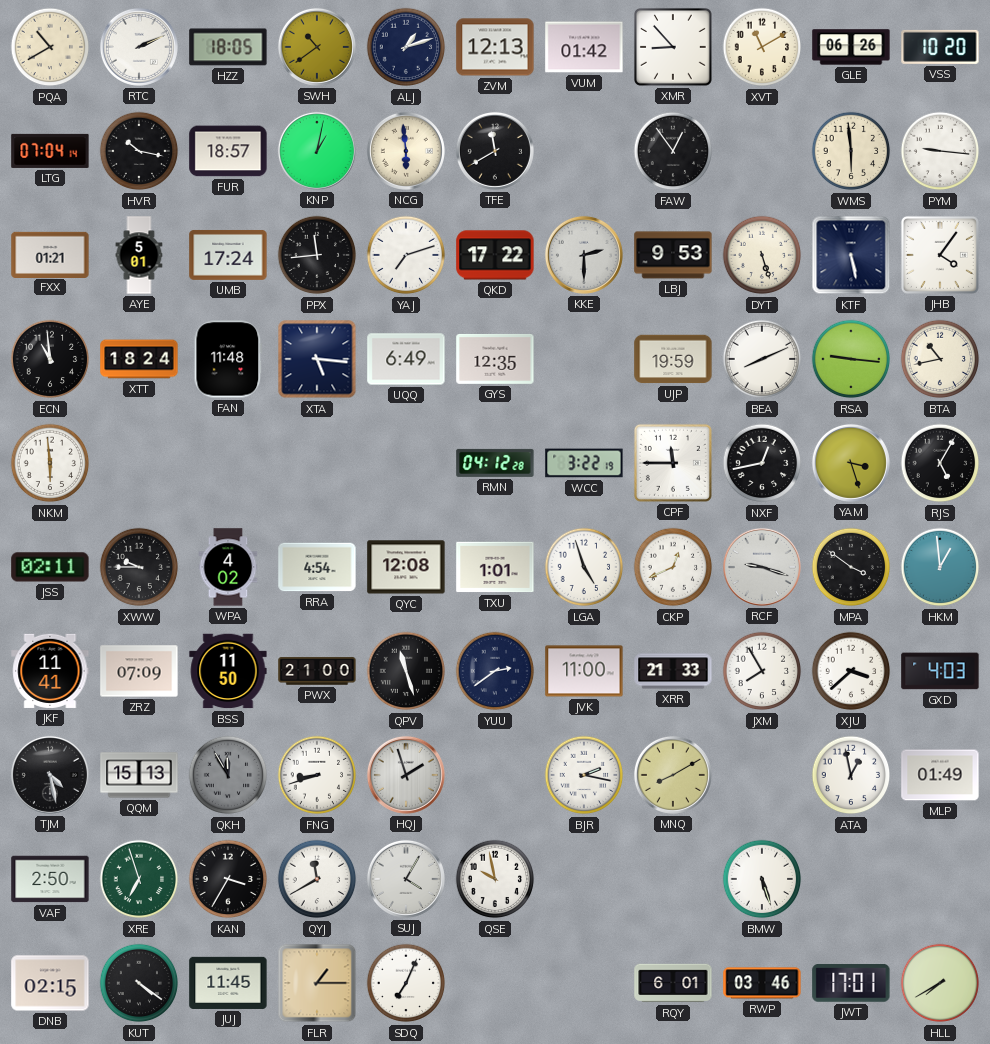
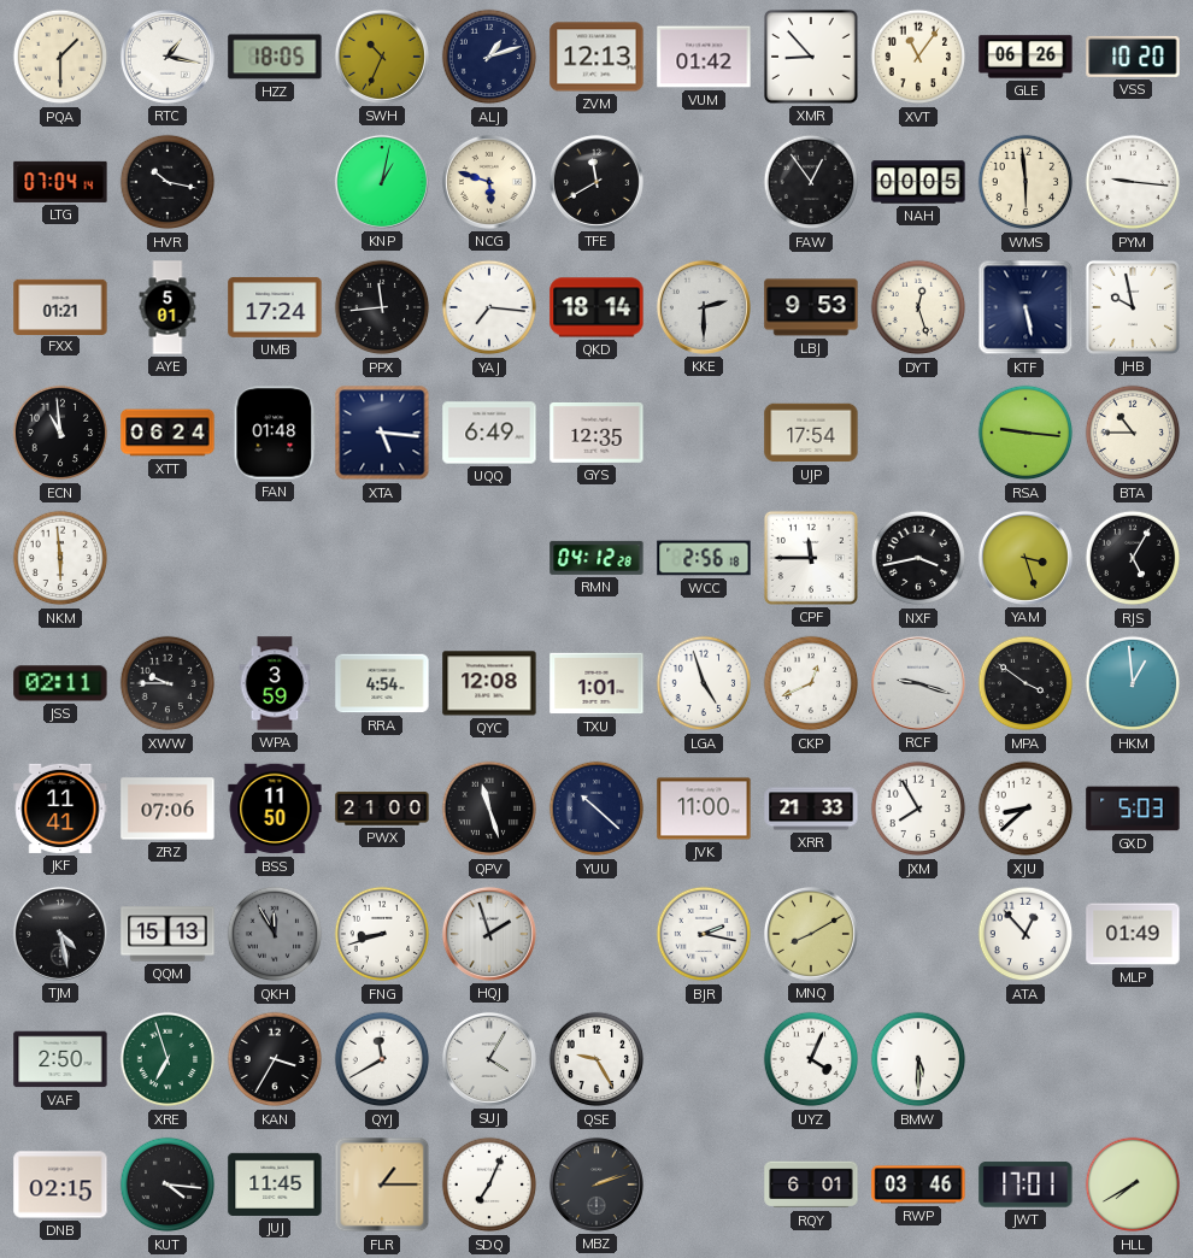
PQA: 10:40 -> 1:30
RTC: 2:11 -> 1:17
SWH: 10:39 -> 10:34
XVT: 11:10 -> 11:06
FUR: 18:57 -> none
NCG: 5:59 -> 5:48
NAH: none -> 00:05
YAJ: 7:12 -> 7:16
QKD: 17:22 -> 18:14
DYT: 5:27 -> 12:27
JHB: 4:06 -> 9:58
XTT: 18:24 -> 06:24
FAN: 11:48 -> 01:48
UJP: 19:59 -> 17:54
BEA: 8:11 -> none
BTA: 10:43 -> 10:45
WCC: 3:22 -> 2:56
NXF: 12:43 -> 3:43
WPA: 4:02 -> 3:59
ZRZ: 07:09 -> 07:06
YUU: 2:39 -> 10:22
XJU: 3:38 -> 8:38
GXD: 4:03 -> 5:03
ATA: 12:58 -> 12:53
QSE: 9:58 -> 9:25
UYZ: none -> 4:04
BMW: 5:27 -> 5:30
KUT: 4:21 -> 4:16
MBZ: none -> 2:12
